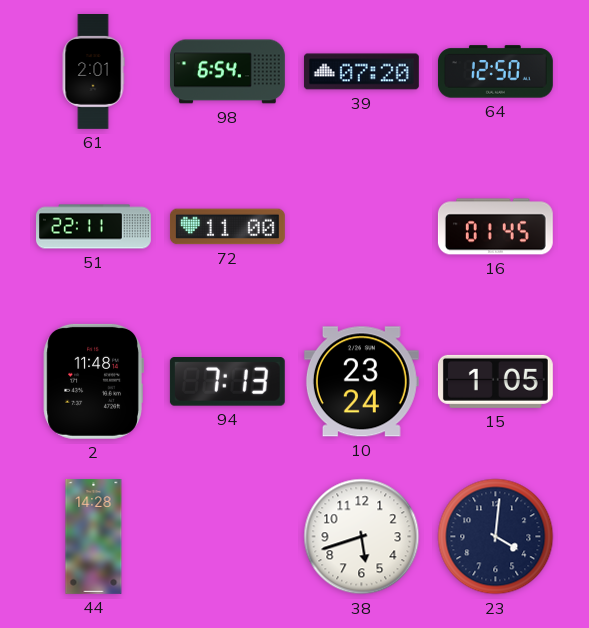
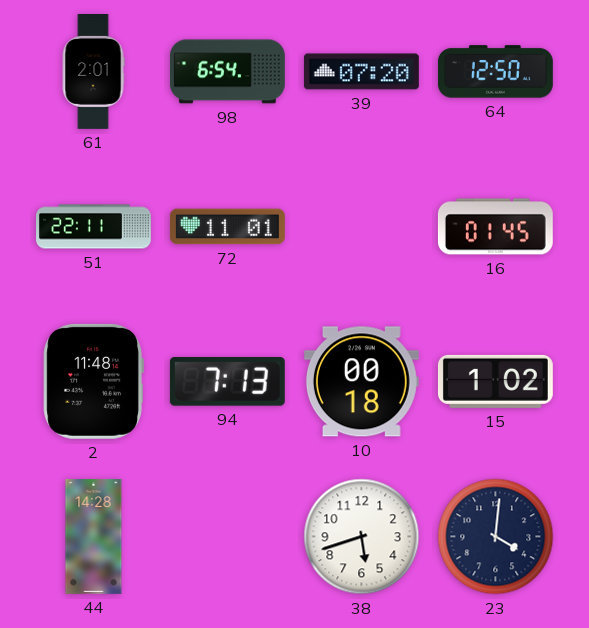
72: 11:00 -> 11:01
10: 23:24 -> 00:18
15: 1:05 -> 1:02
